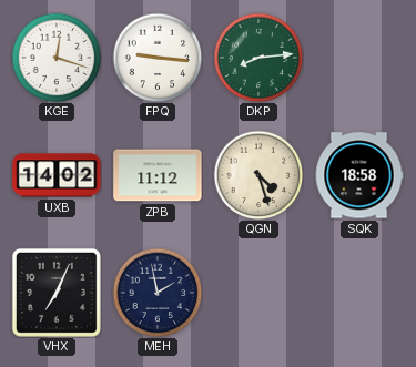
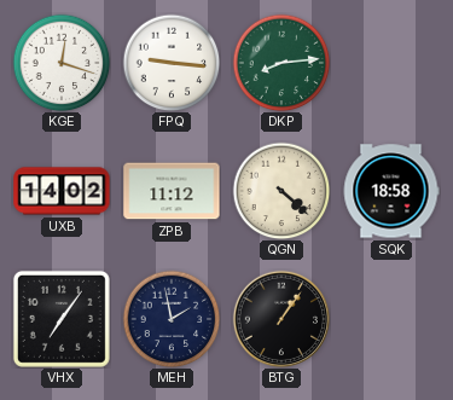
QGN: 4:27 -> 4:22
VHX: 7:04 -> 7:06
BTG: none -> 1:06
